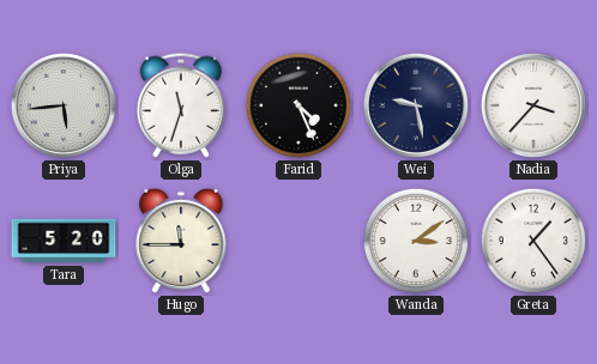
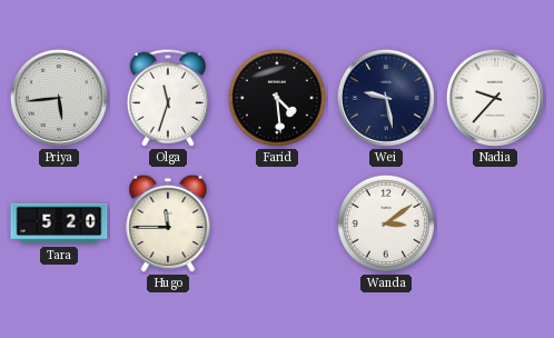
Farid: 4:26 -> 4:29
Nadia: 3:37 -> 9:37
Greta: 1:24 -> none
